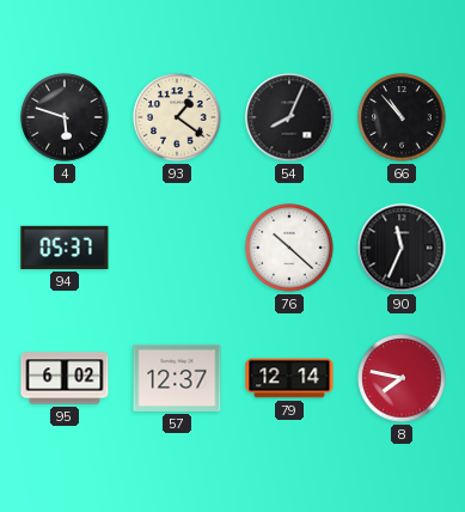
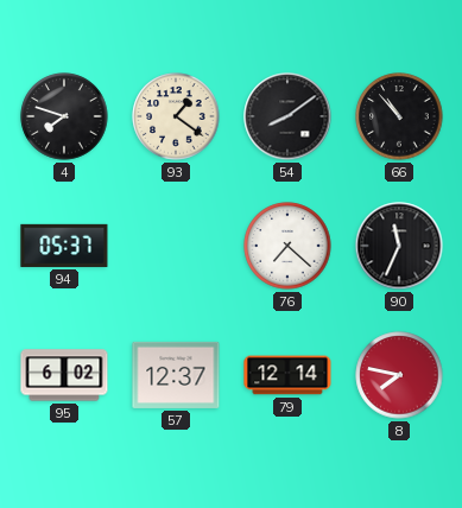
4: 5:48 -> 7:48
54: 8:04 -> 8:09
76: 10:22 -> 7:22
